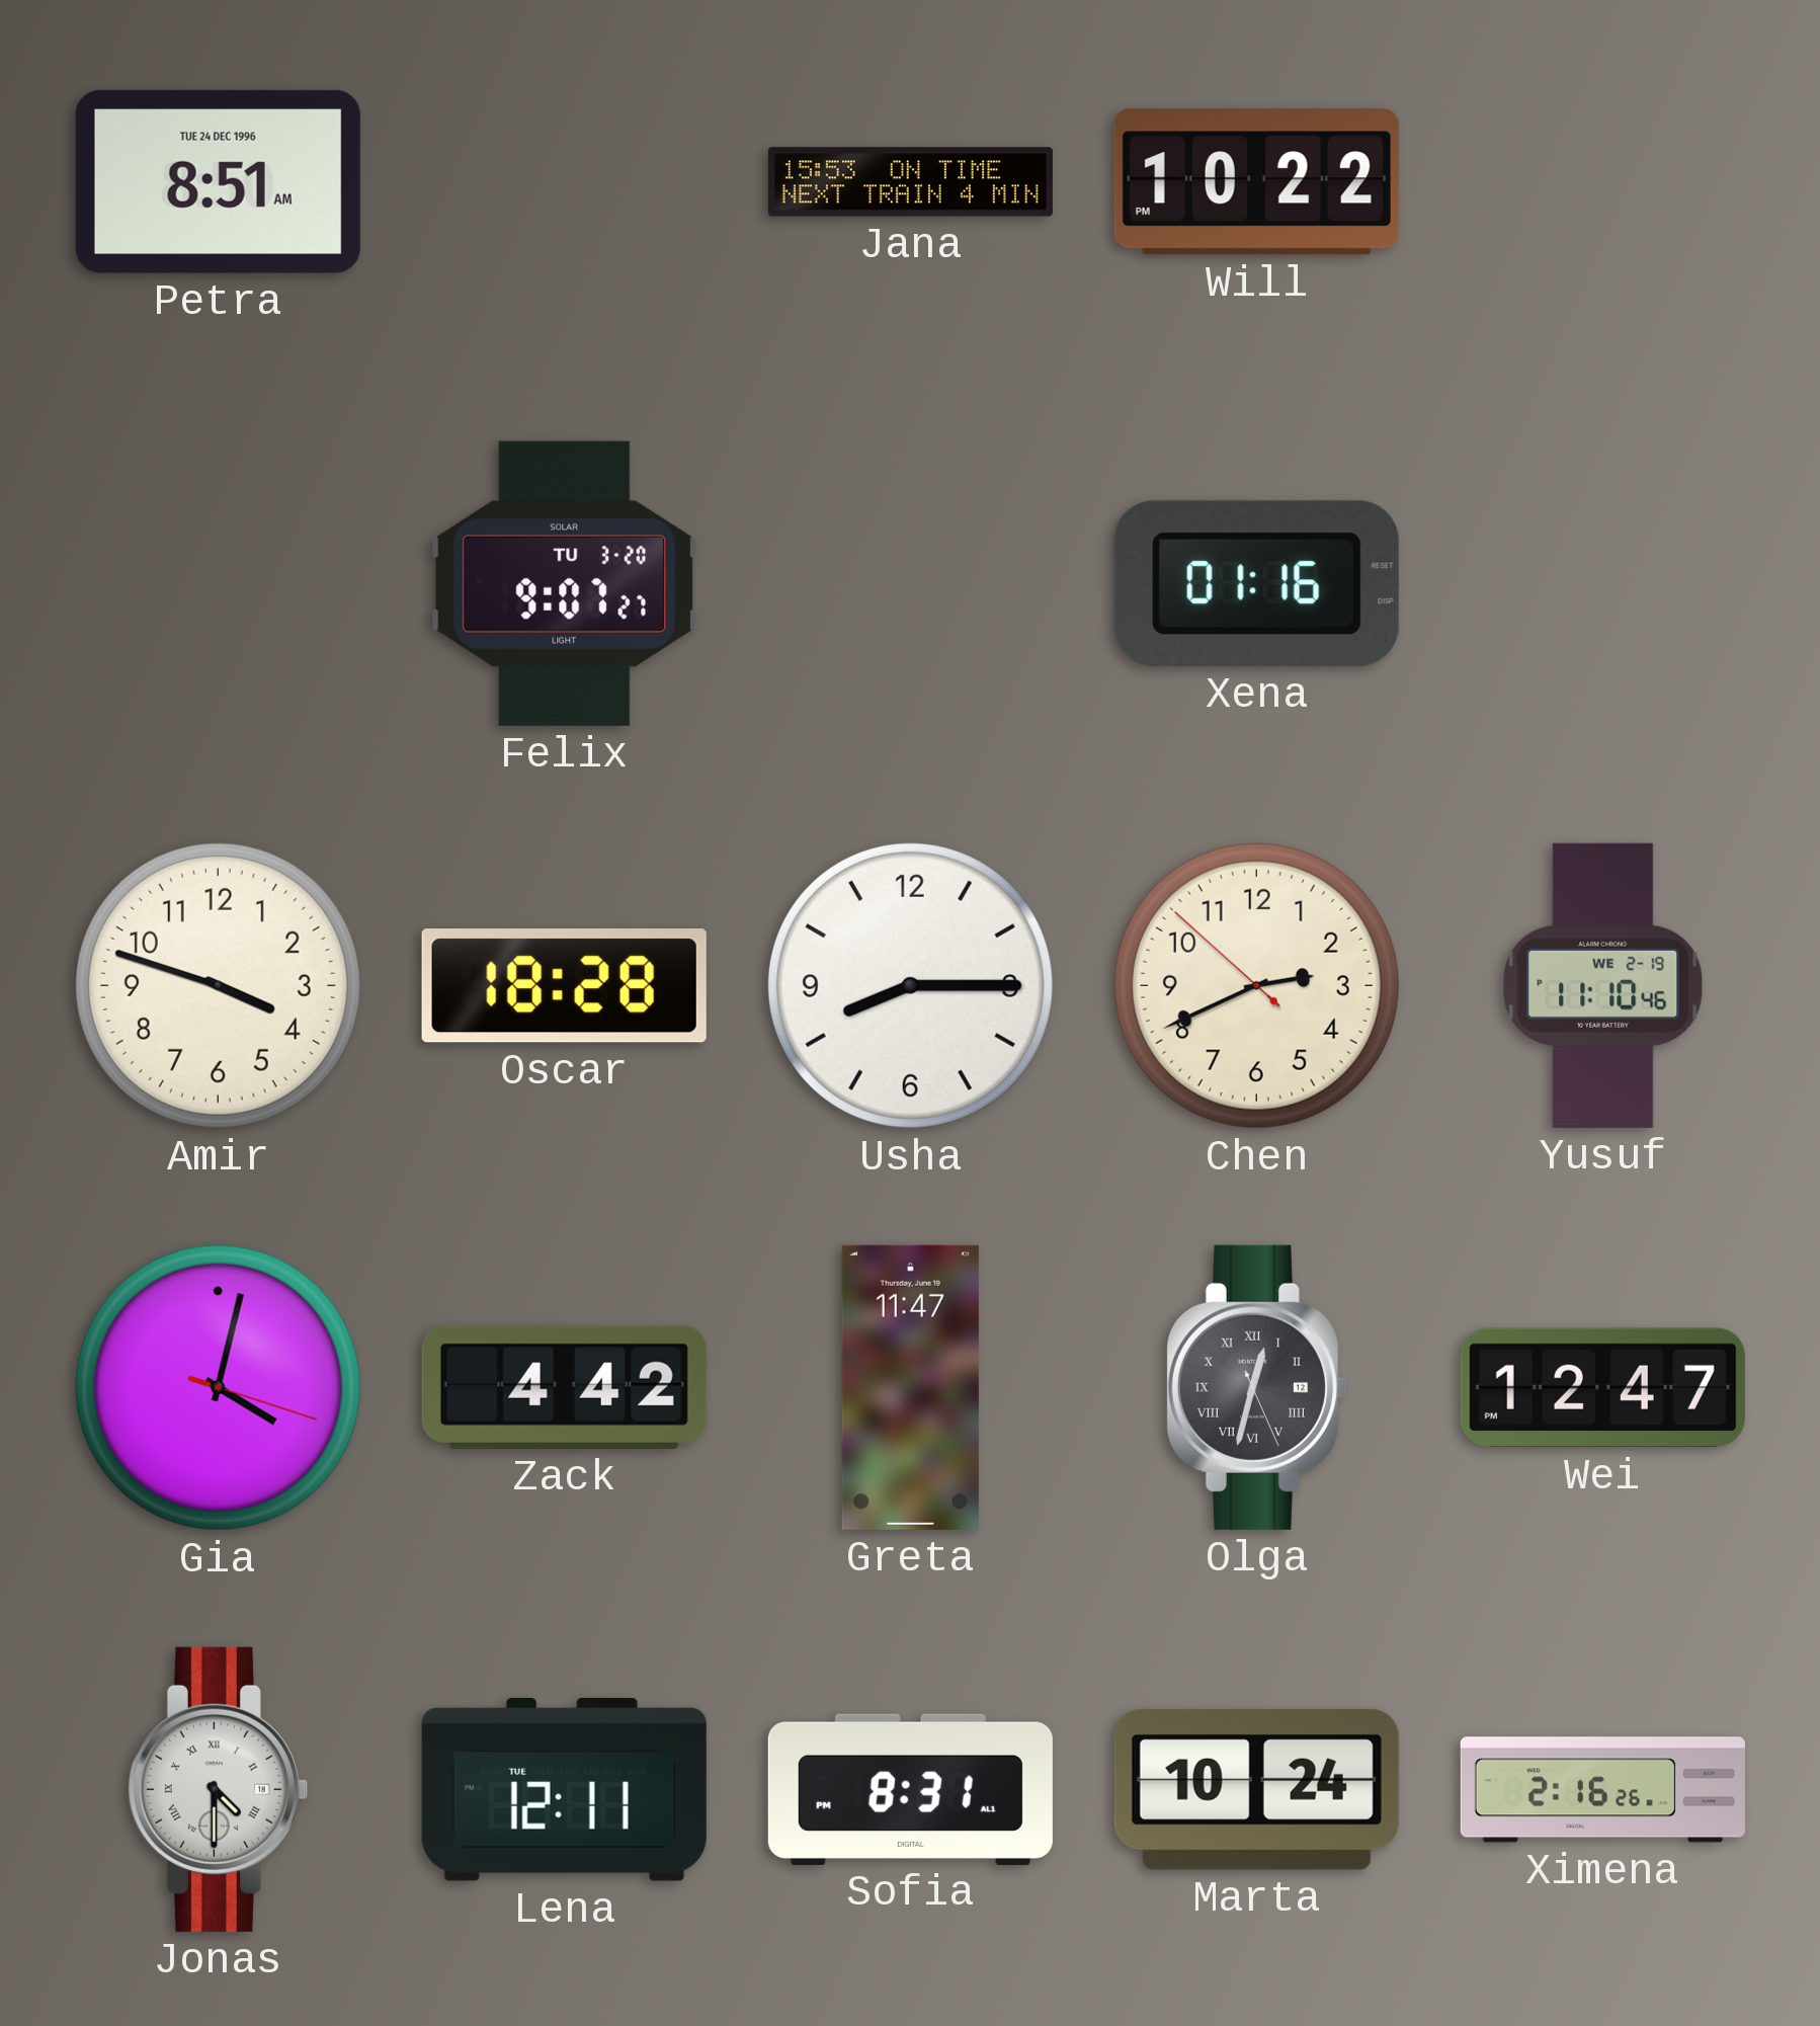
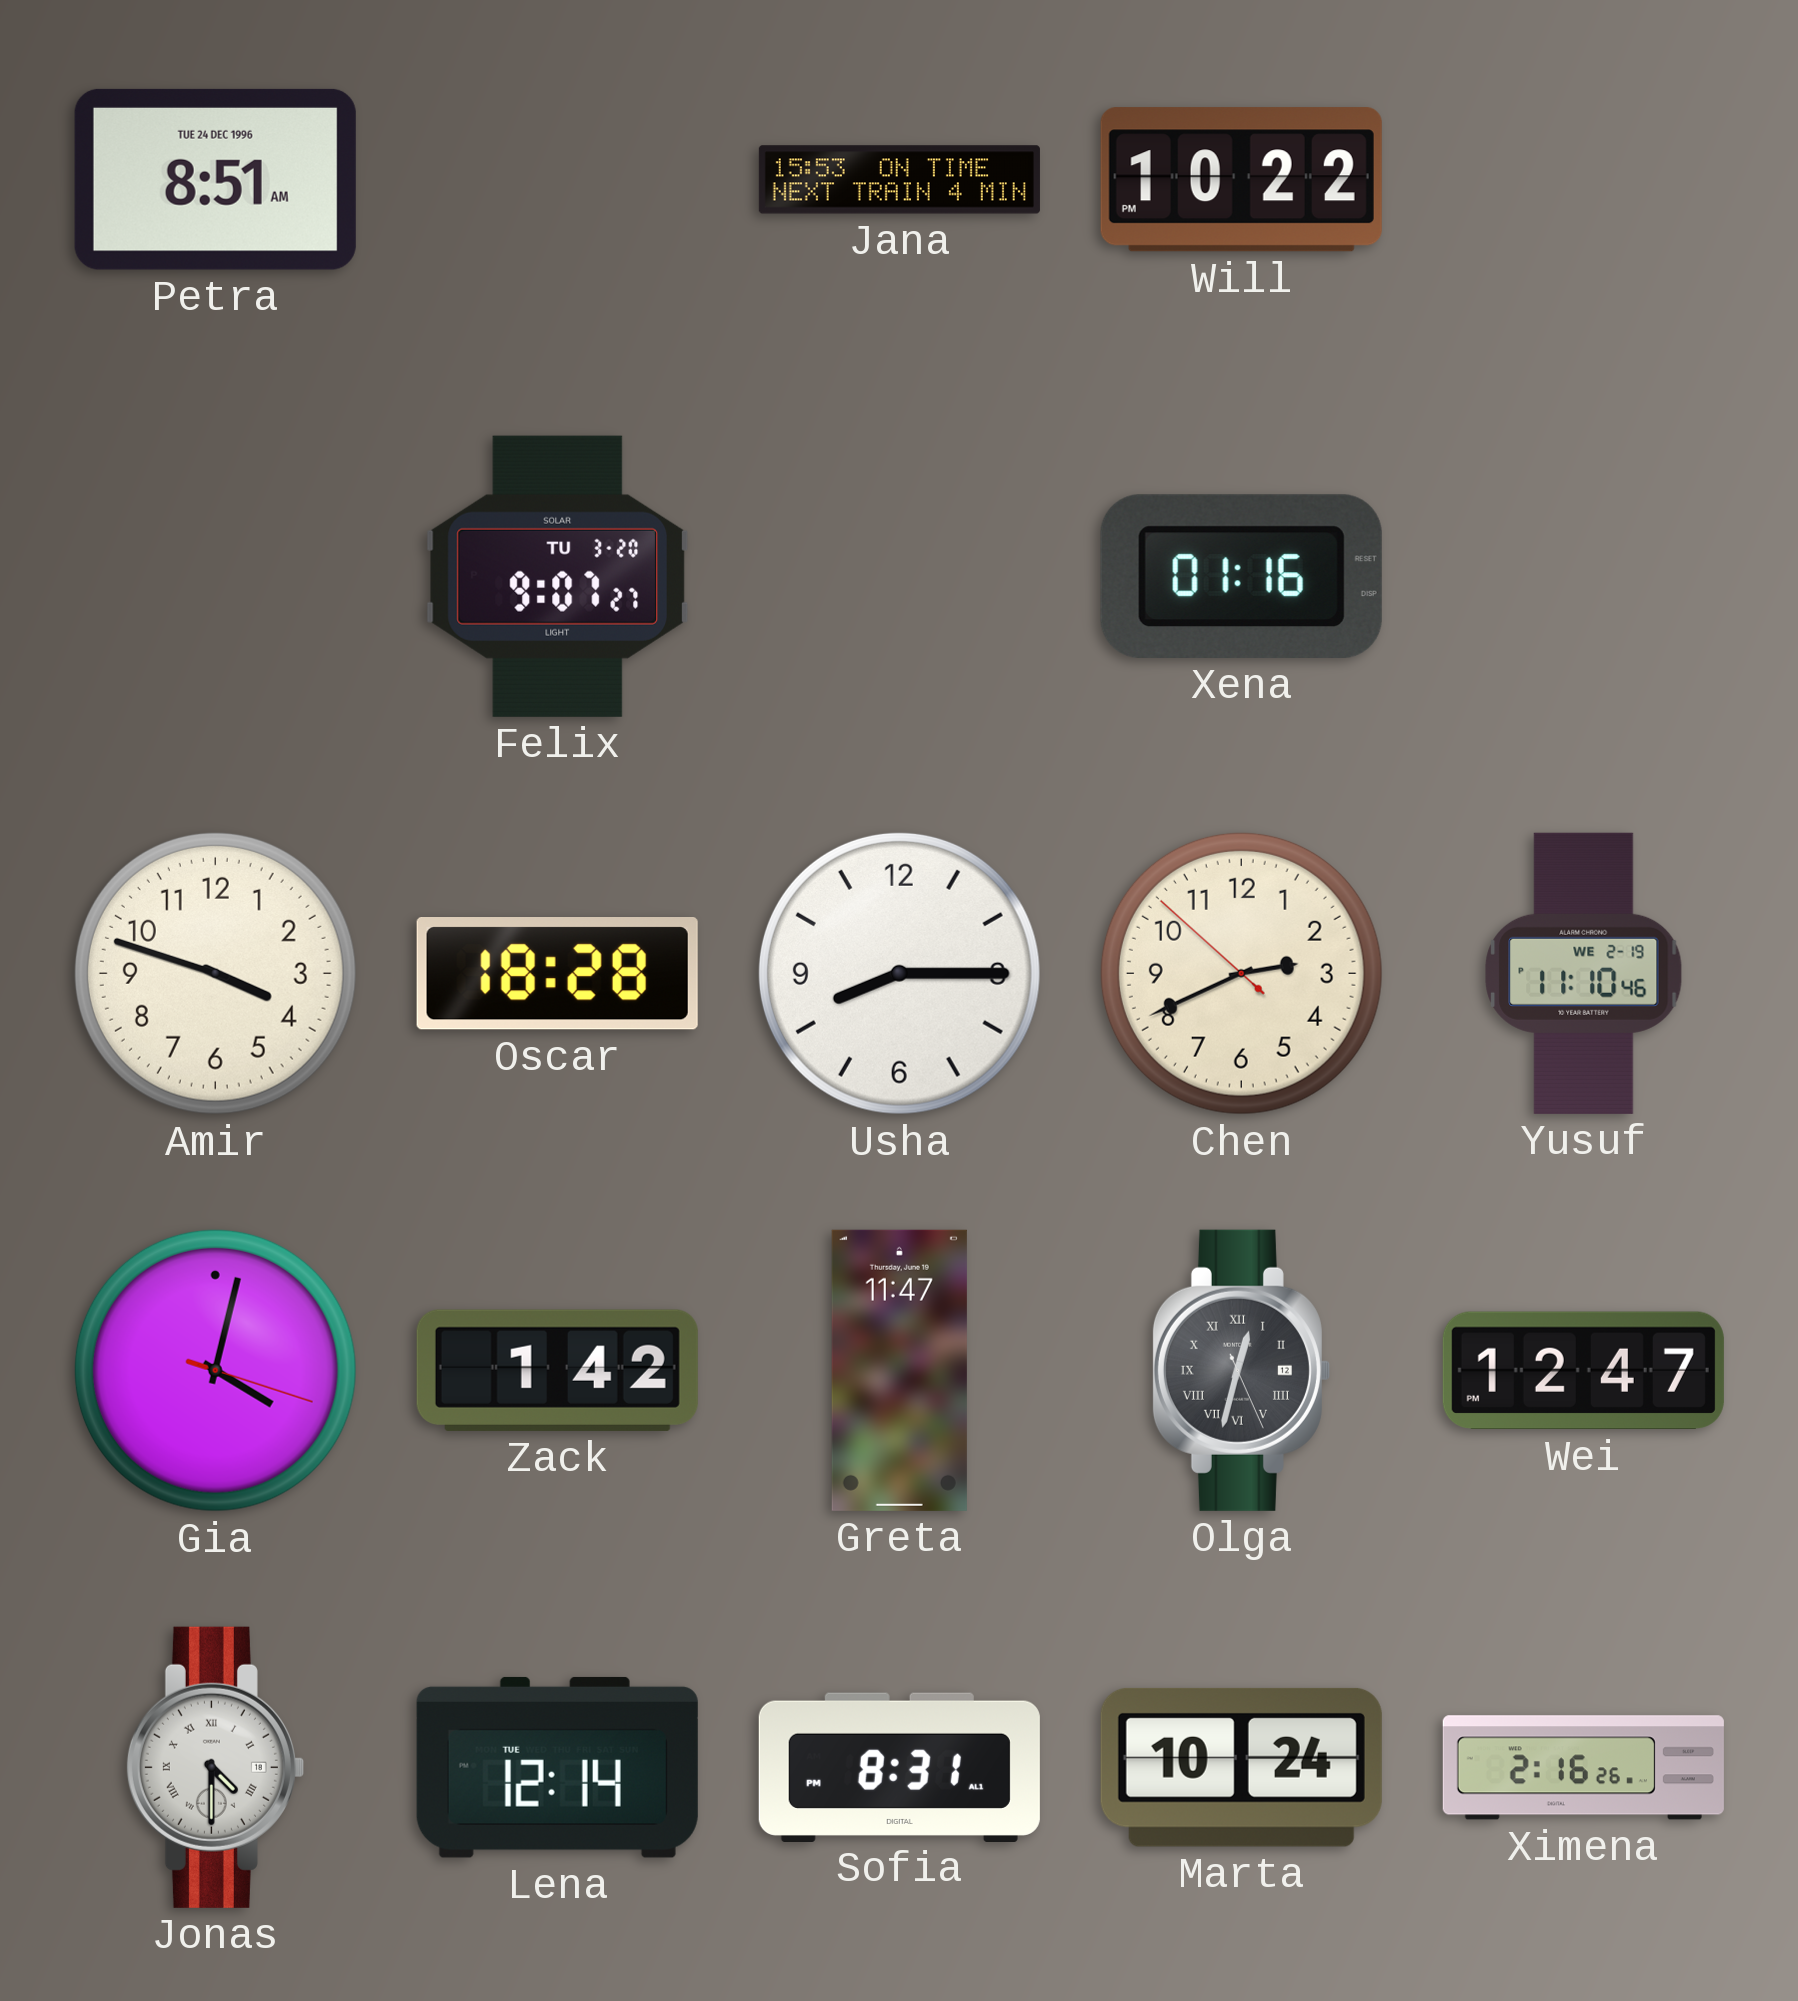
Zack: 4:42 -> 1:42
Lena: 12:11 -> 12:14
